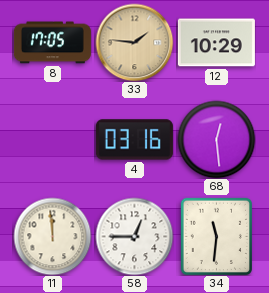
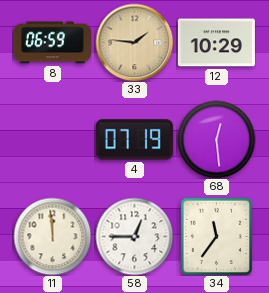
8: 17:05 -> 06:59
4: 03:16 -> 07:19
34: 11:31 -> 11:36
